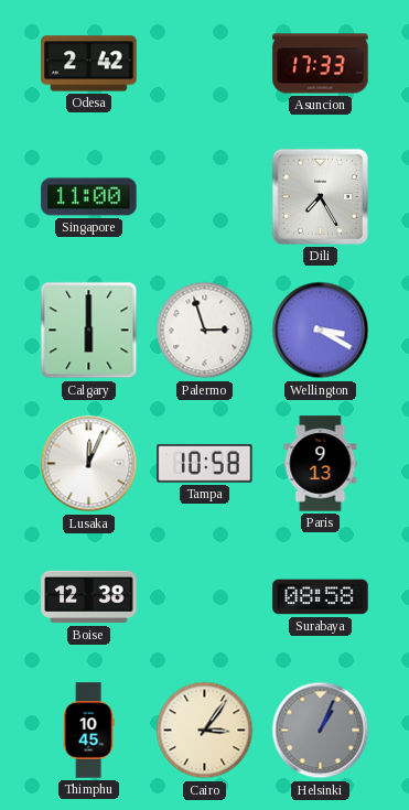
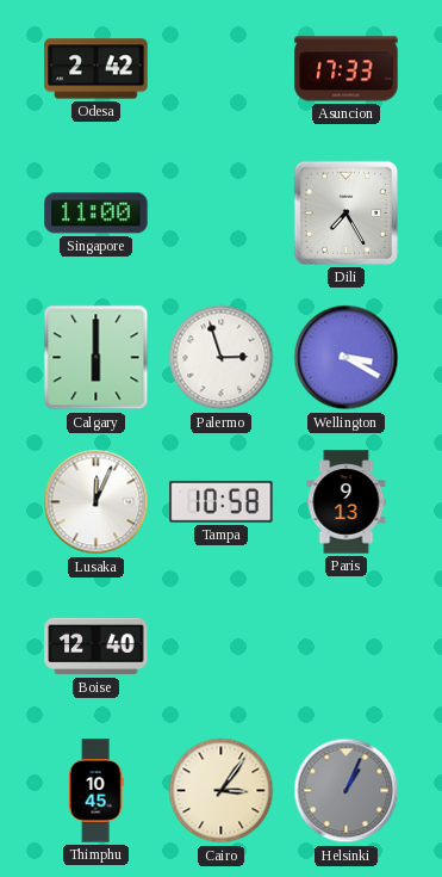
Boise: 12:38 -> 12:40
Surabaya: 08:58 -> none
